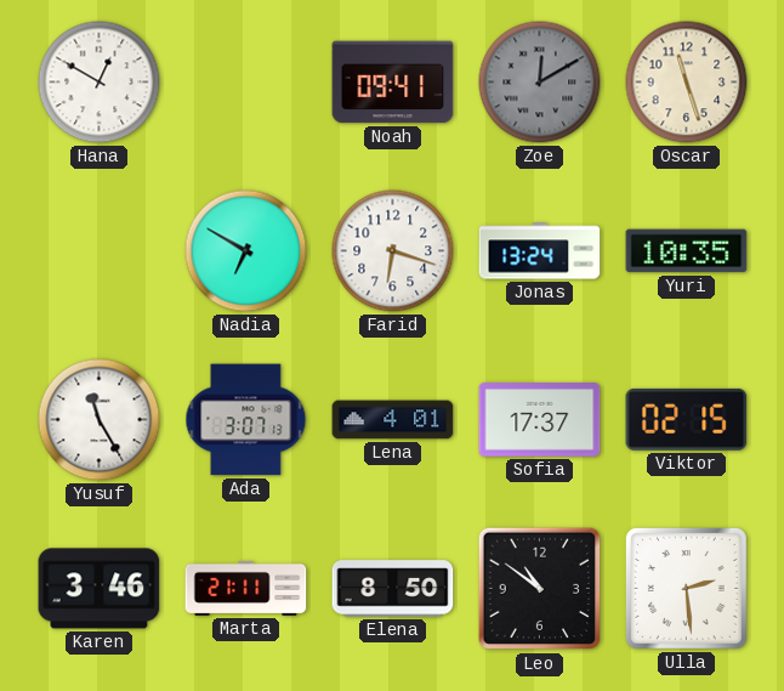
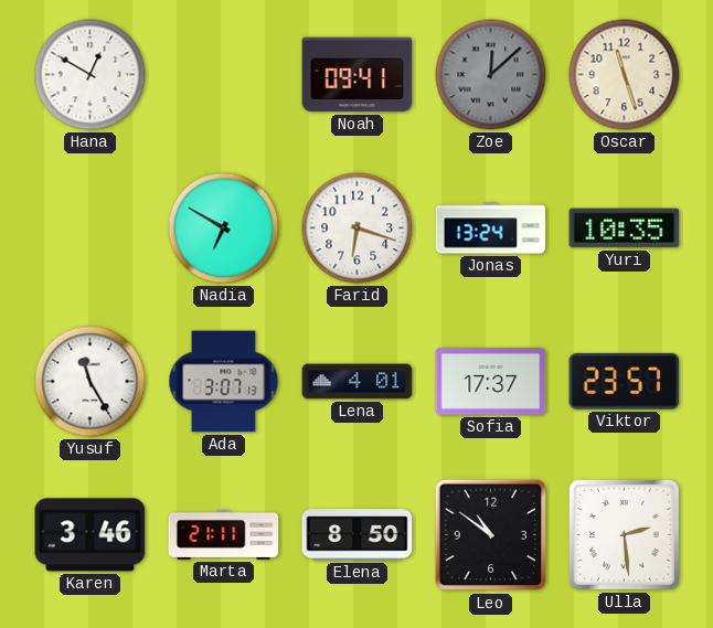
Zoe: 12:10 -> 12:08
Viktor: 02:15 -> 23:57
